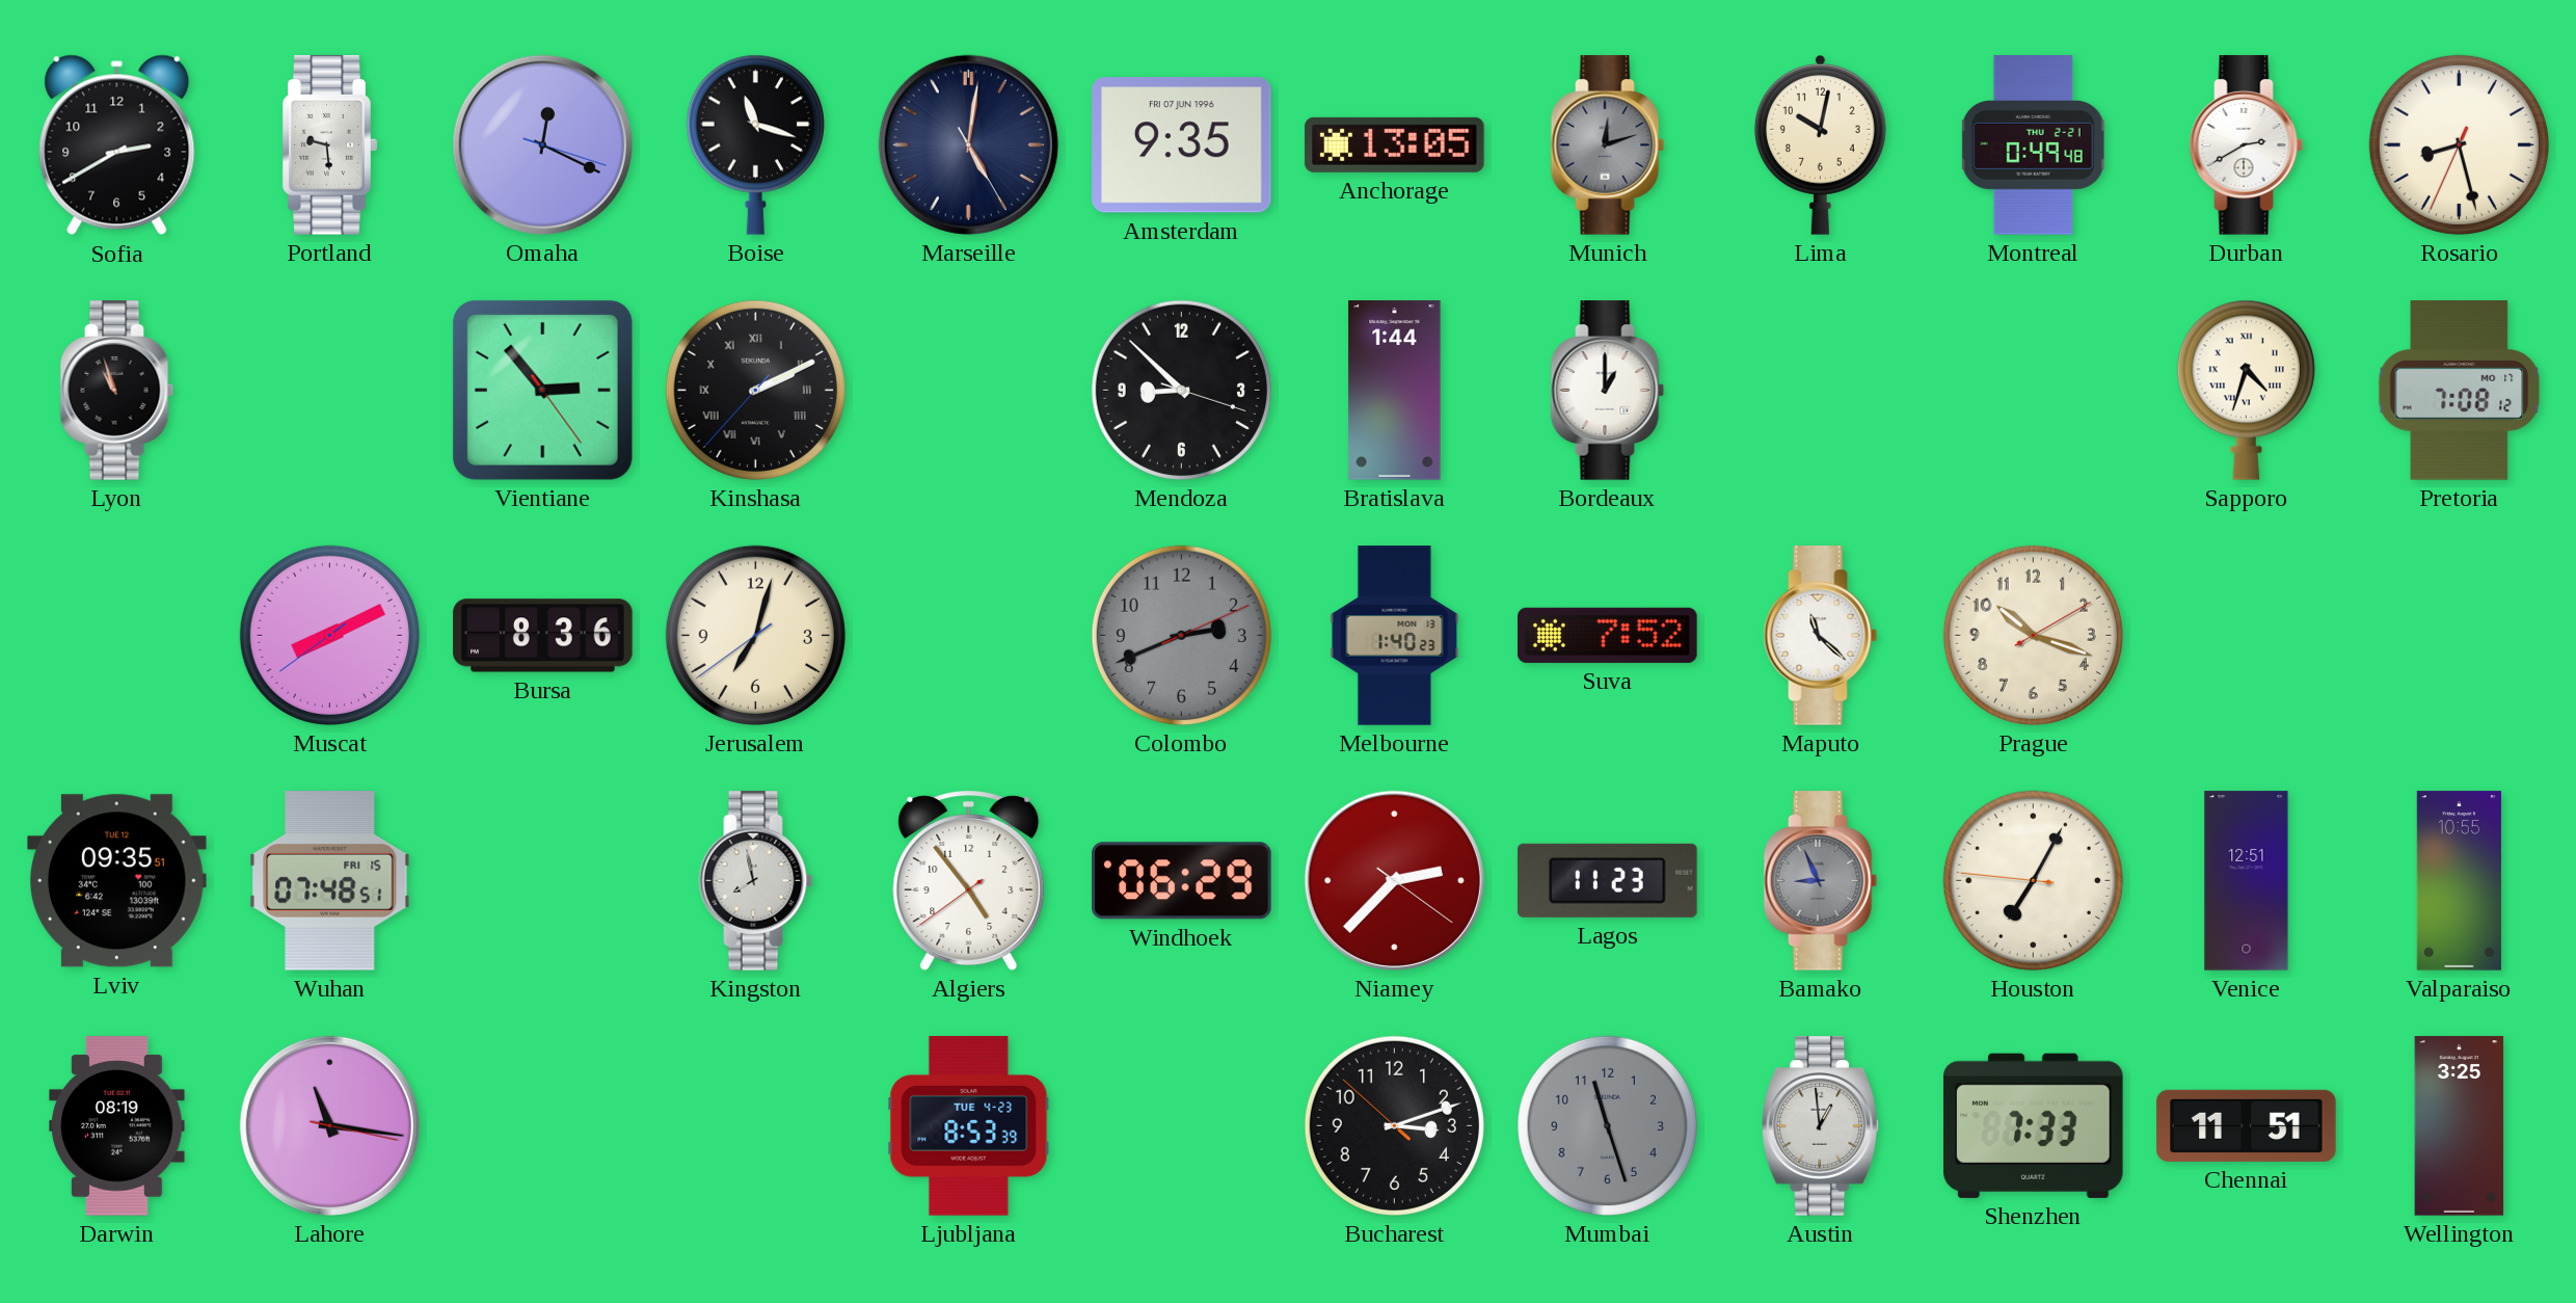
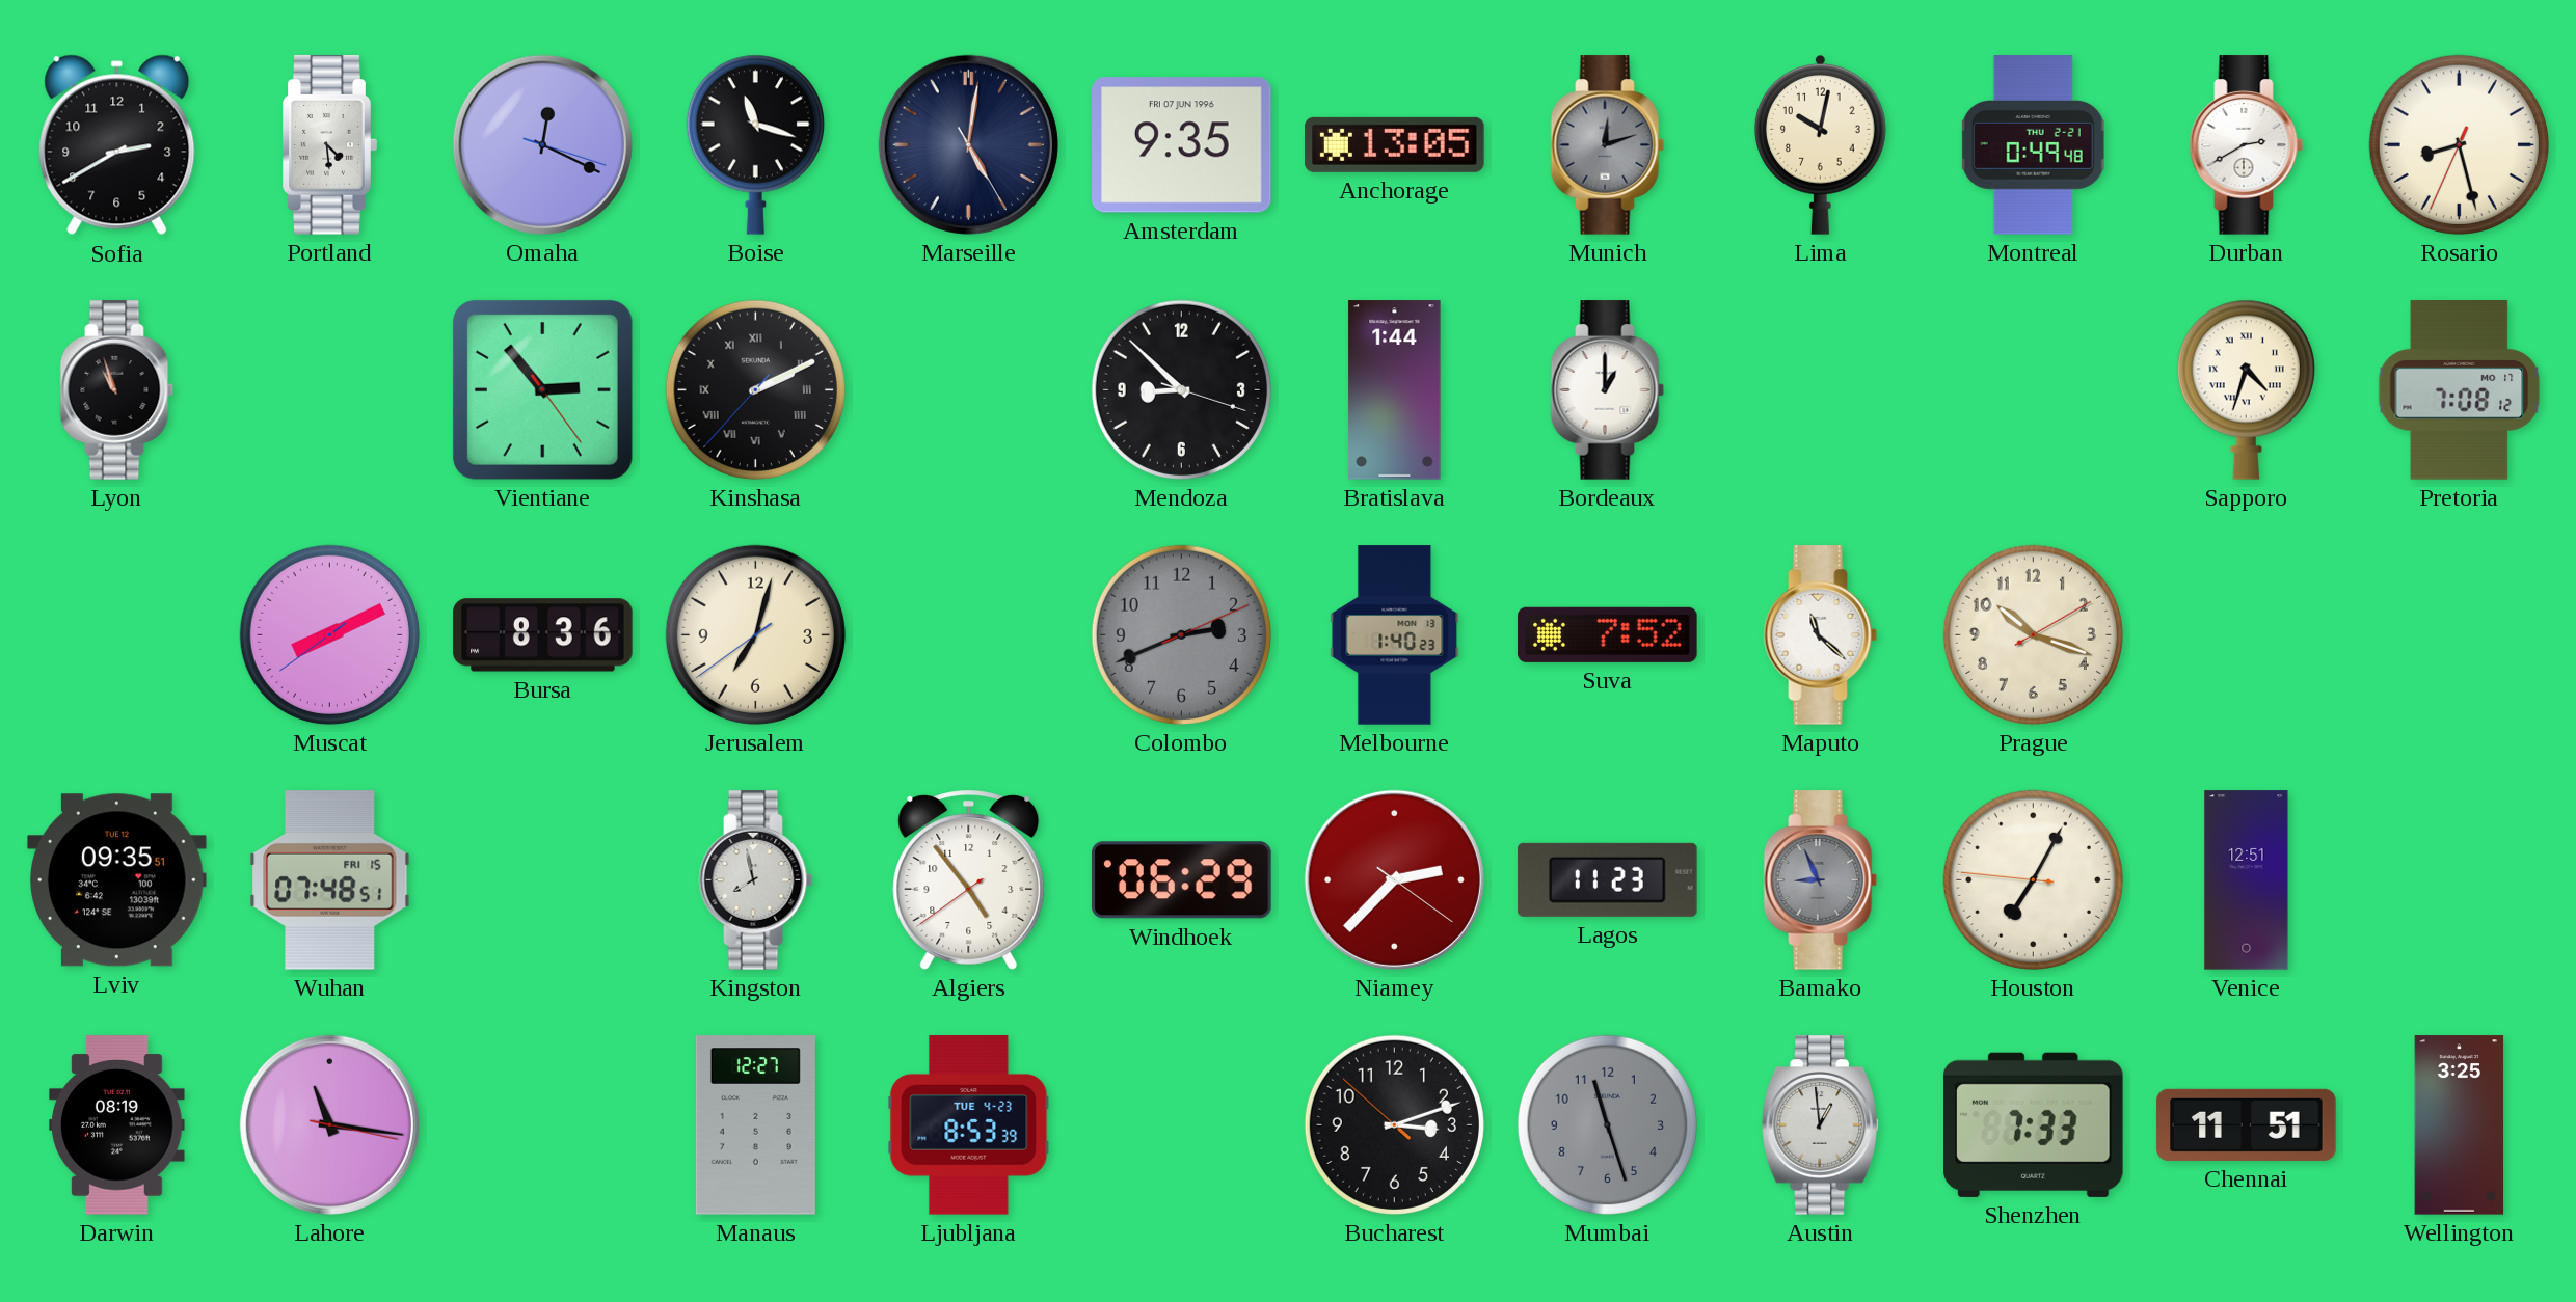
Portland: 9:29 -> 4:29
Valparaiso: 10:55 -> none
Manaus: none -> 12:27
